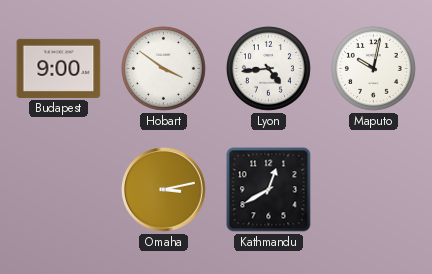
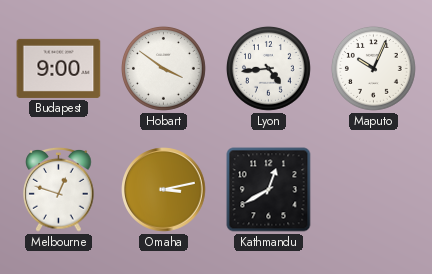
Maputo: 10:02 -> 10:04
Melbourne: none -> 12:48
